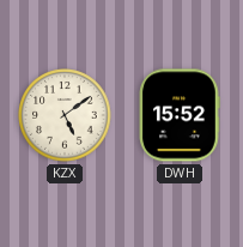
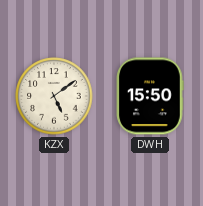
DWH: 15:52 -> 15:50
